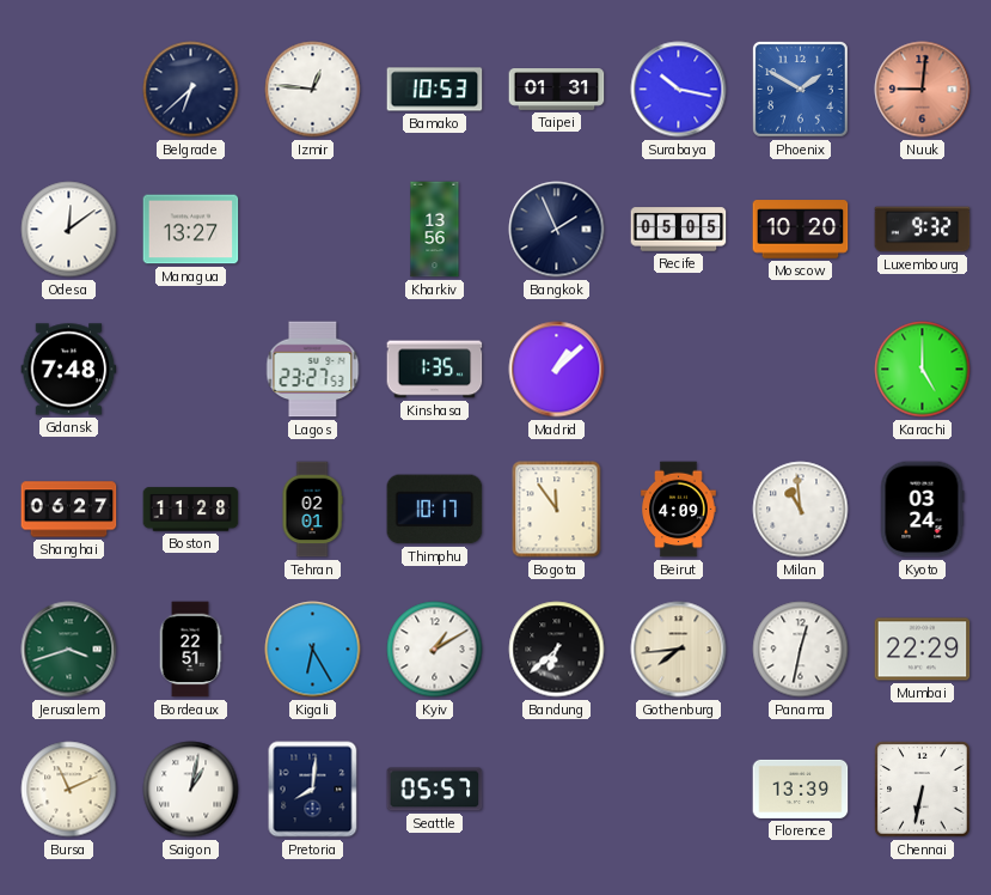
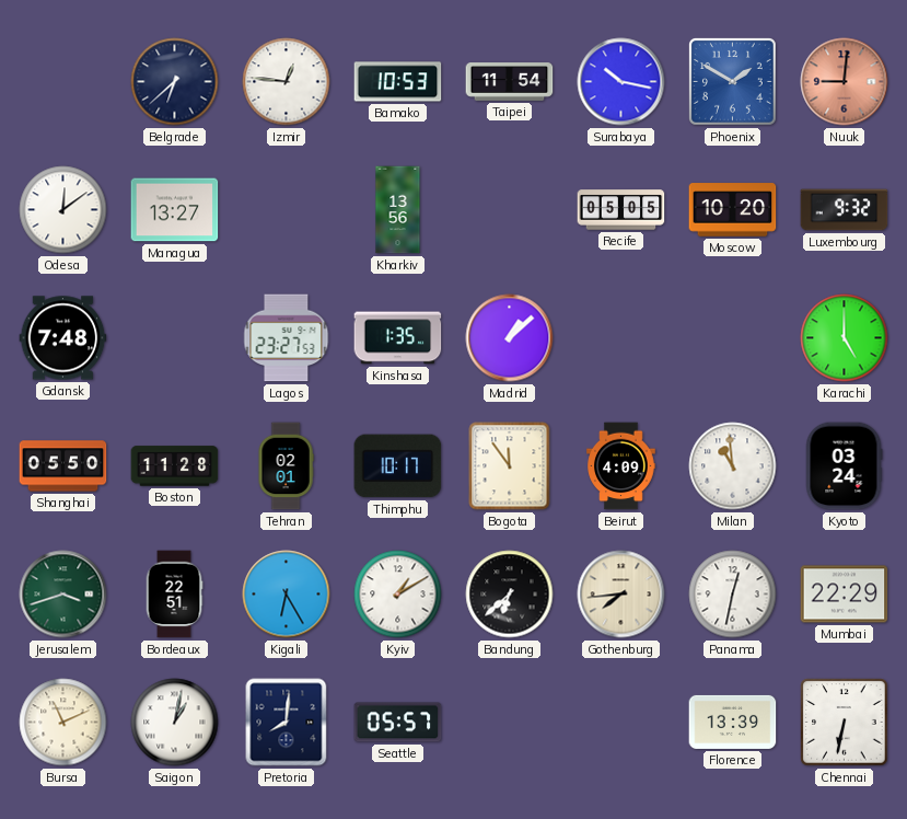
Taipei: 01:31 -> 11:54
Bangkok: 1:56 -> none
Shanghai: 06:27 -> 05:50
